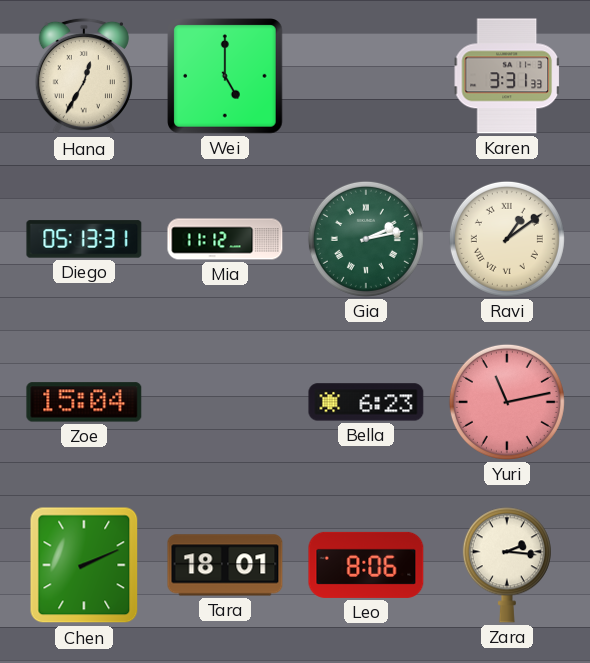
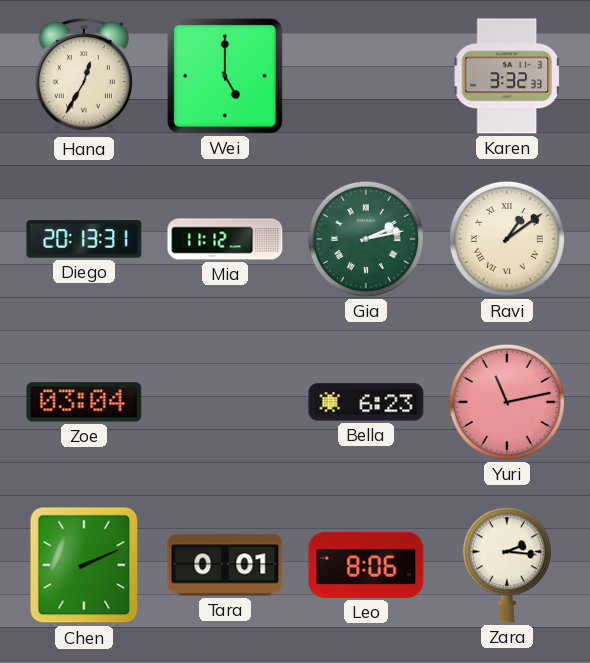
Karen: 3:31 -> 3:32
Diego: 05:13 -> 20:13
Zoe: 15:04 -> 03:04
Tara: 18:01 -> 0:01
